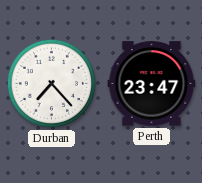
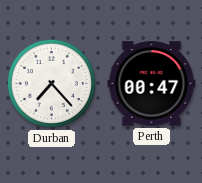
Perth: 23:47 -> 00:47
